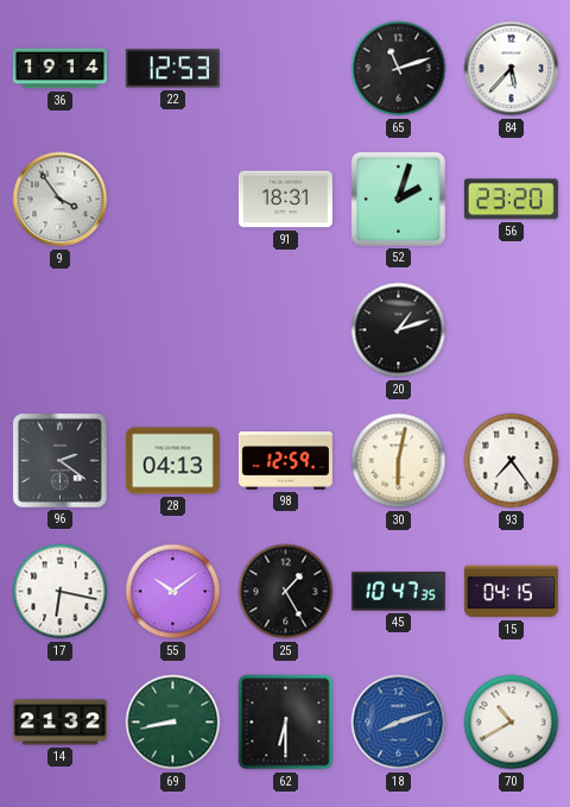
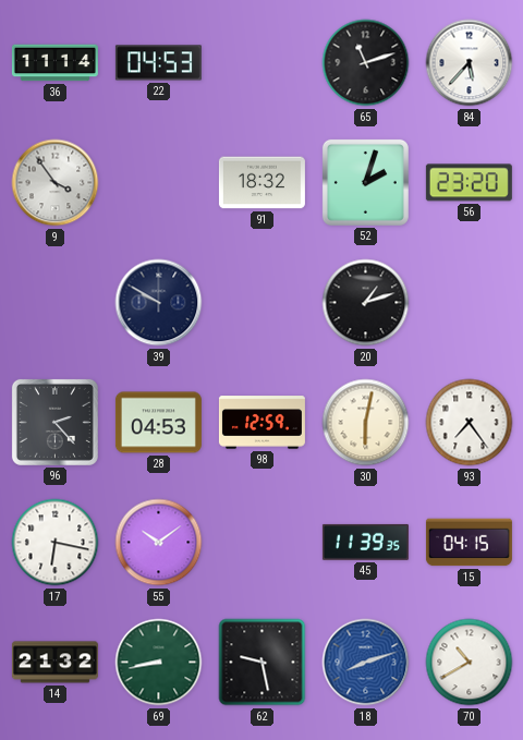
36: 19:14 -> 11:14
22: 12:53 -> 04:53
91: 18:31 -> 18:32
39: none -> 9:50
96: 2:21 -> 2:23
28: 04:13 -> 04:53
25: 1:25 -> none
45: 10:47 -> 11:39
62: 6:30 -> 9:28
